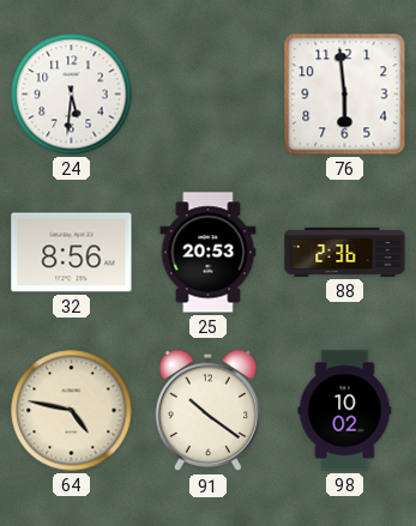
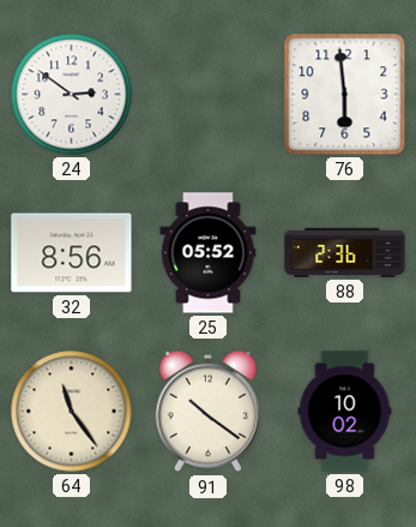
24: 5:31 -> 2:51
25: 20:53 -> 05:52
64: 4:47 -> 11:24
